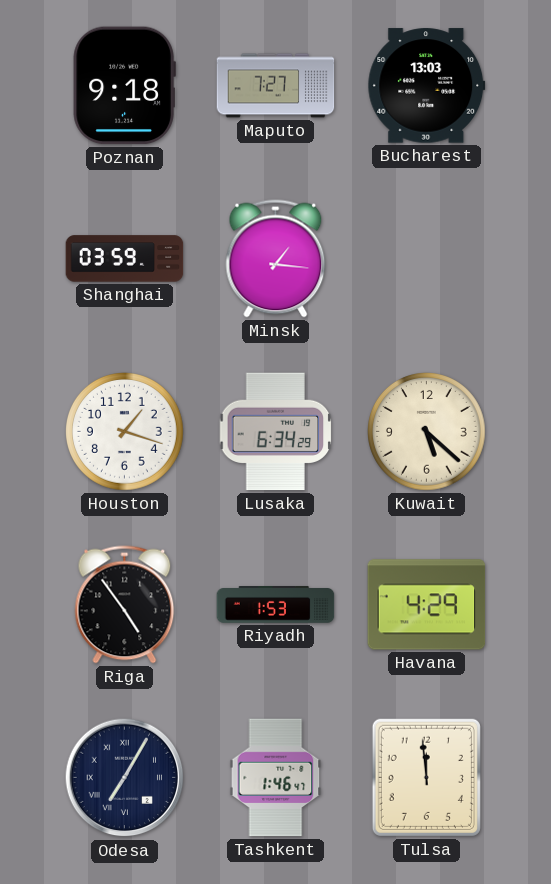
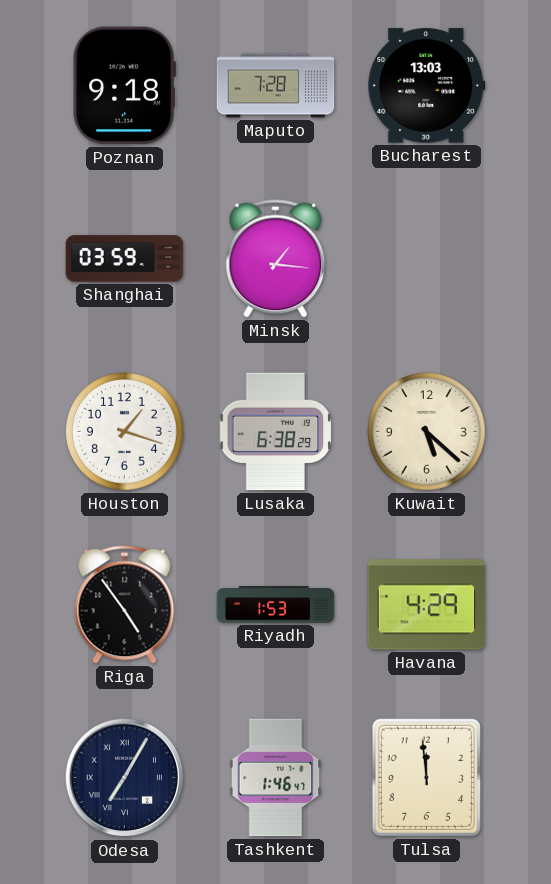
Maputo: 7:27 -> 7:28
Lusaka: 6:34 -> 6:38
